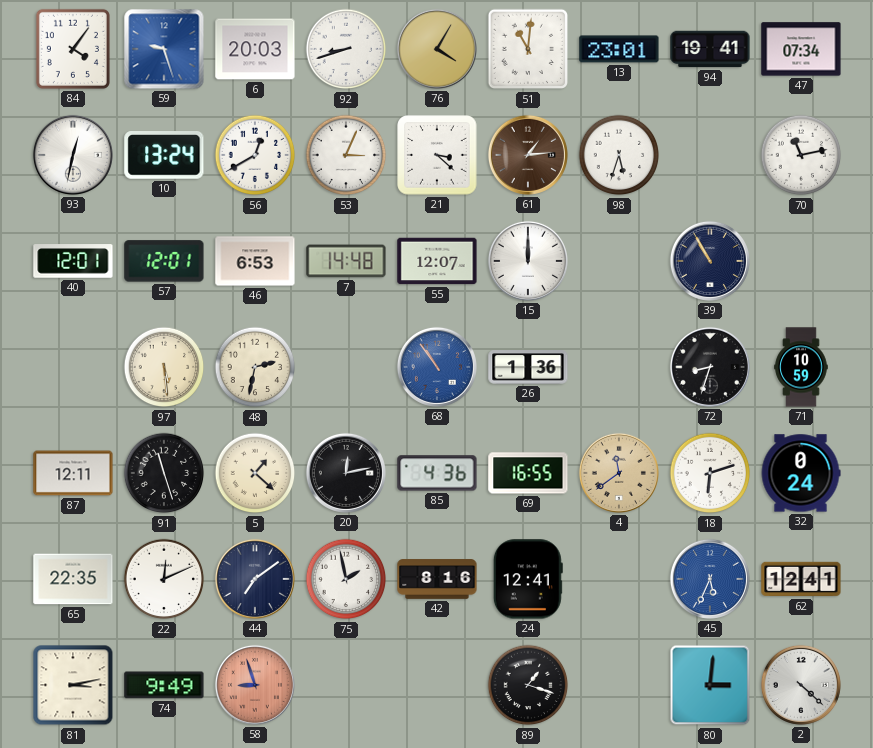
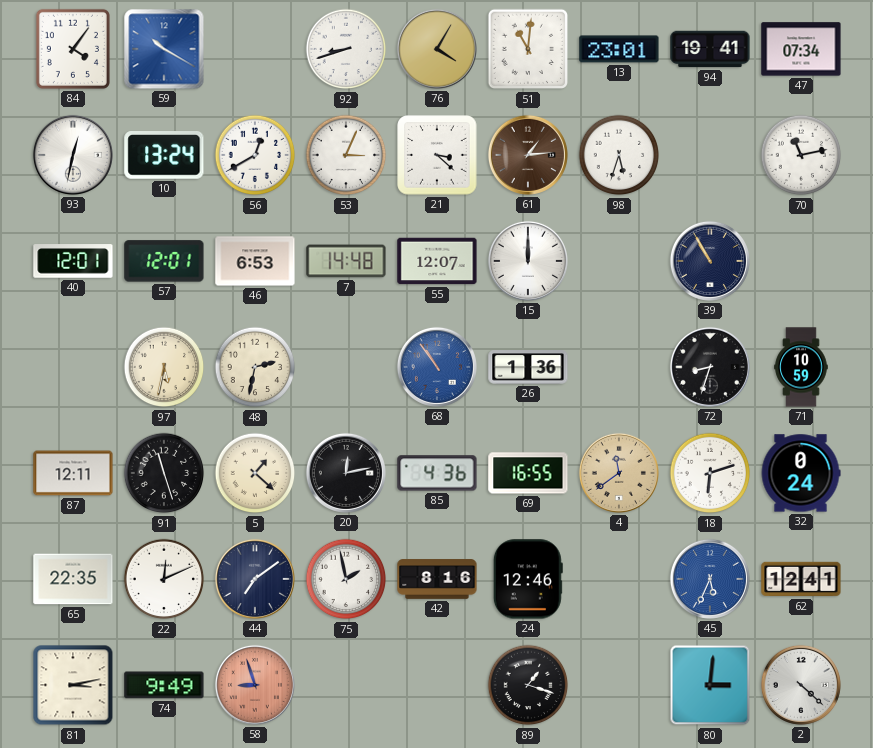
59: 9:27 -> 10:20
6: 20:03 -> none
97: 5:29 -> 5:32
24: 12:41 -> 12:46
